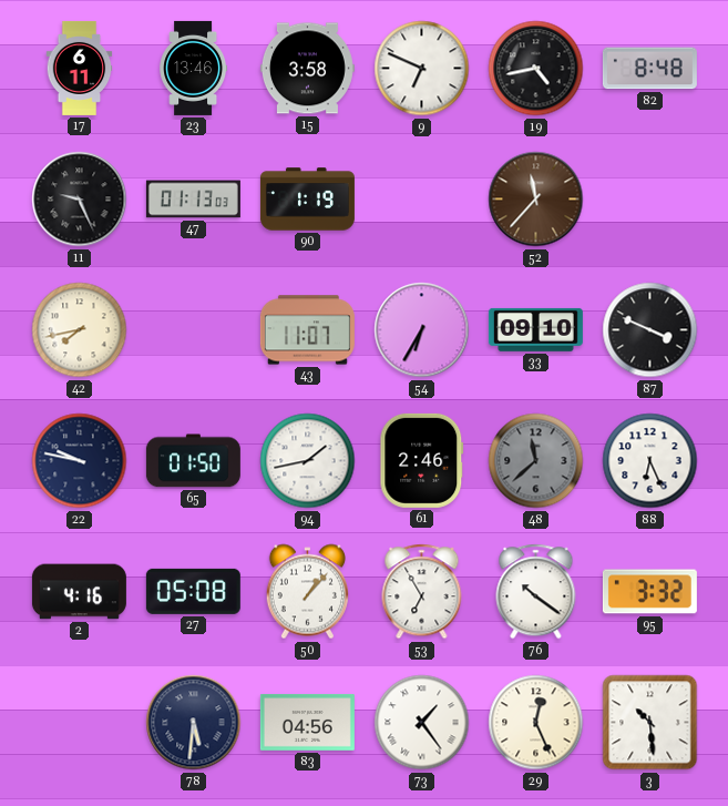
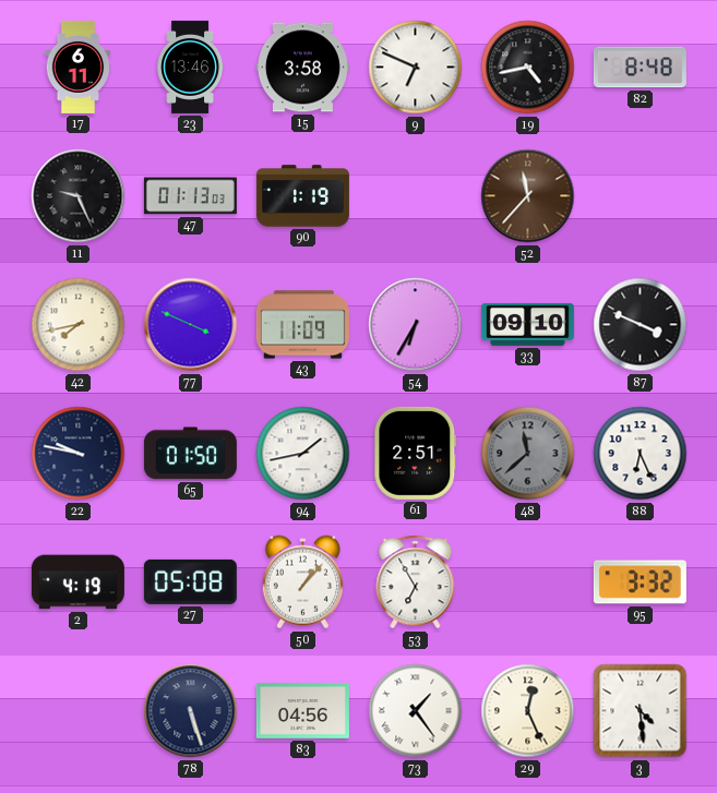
77: none -> 3:49
43: 11:07 -> 11:09
61: 2:46 -> 2:51
2: 4:16 -> 4:19
76: 10:21 -> none
78: 5:31 -> 5:27
3: 10:29 -> 4:29
